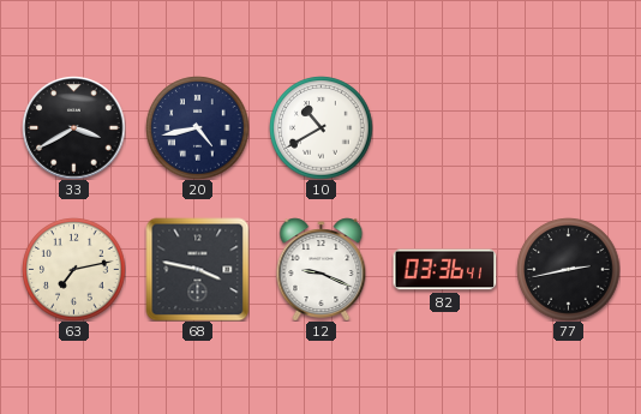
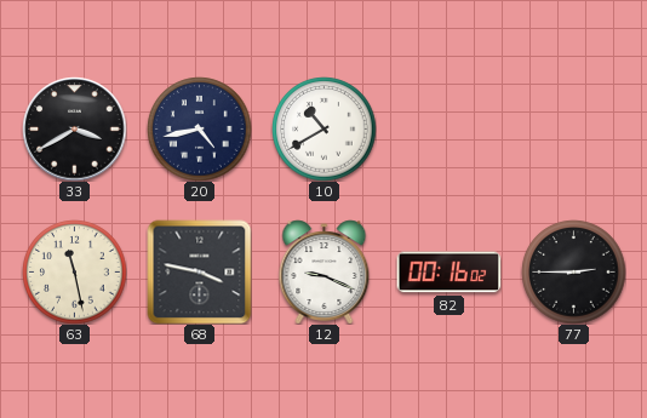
63: 7:13 -> 11:28
82: 03:36 -> 00:16
77: 2:43 -> 2:45
